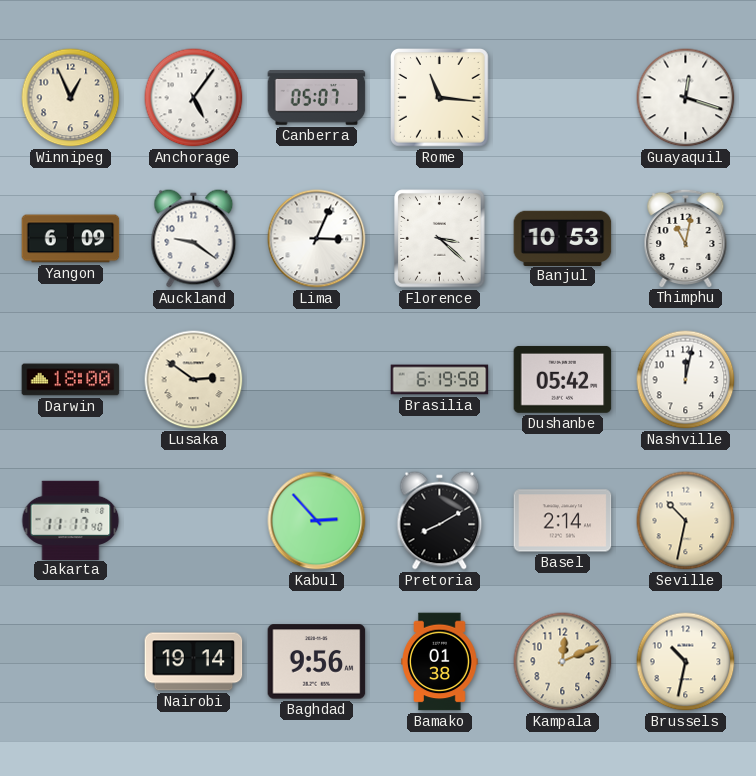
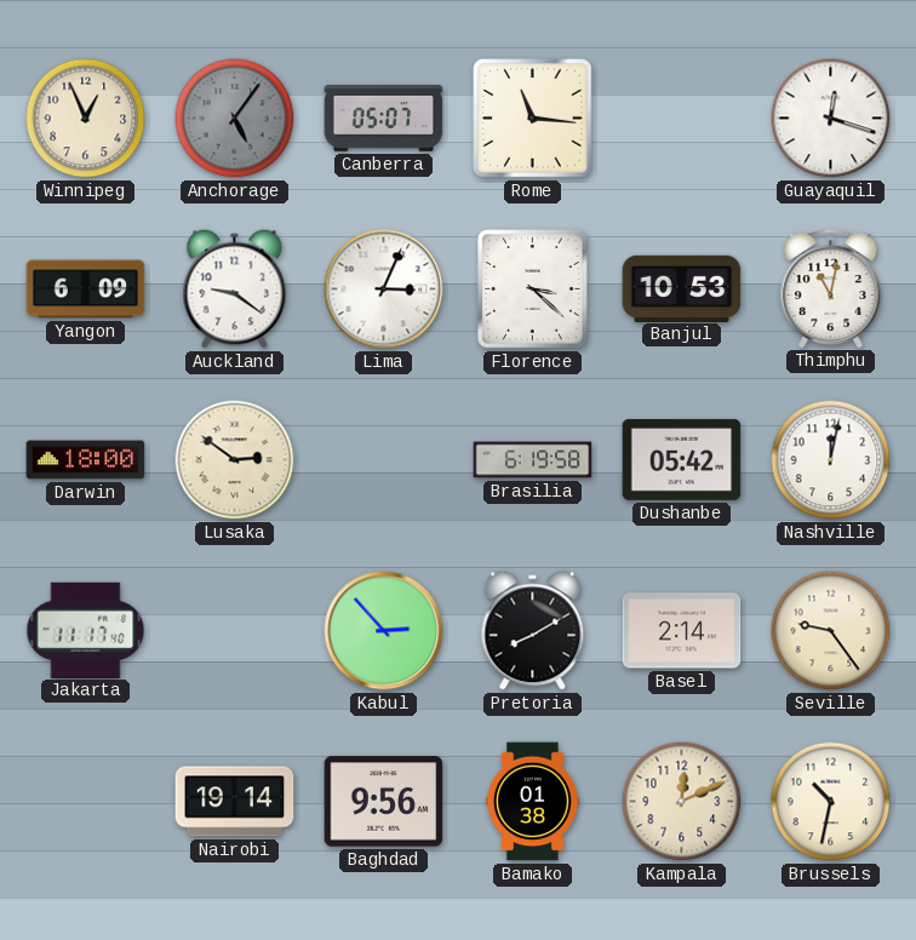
Anchorage dial: white -> grey
Seville: 10:32 -> 9:24
